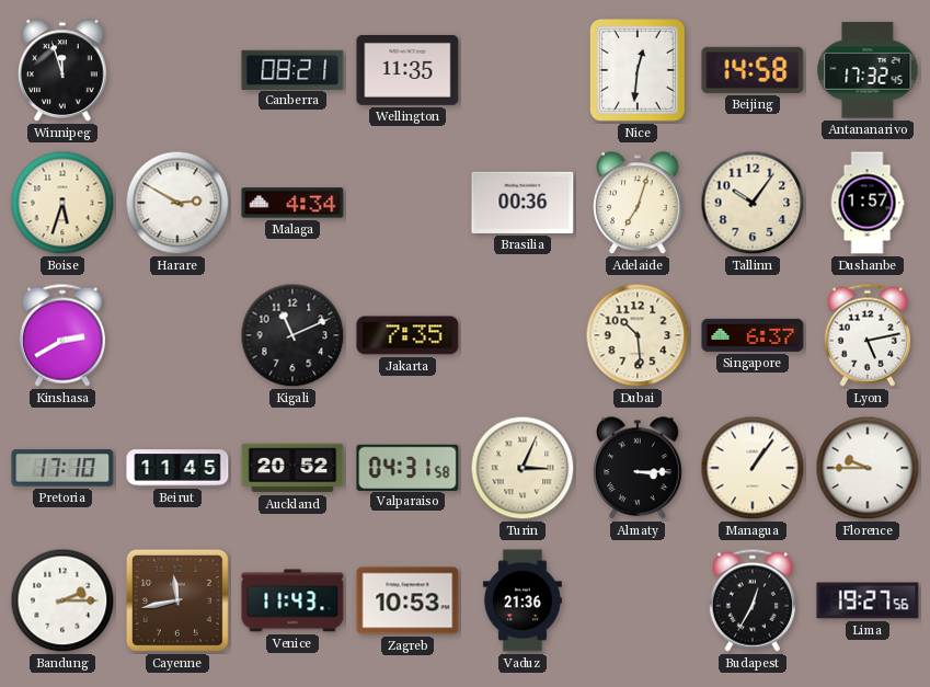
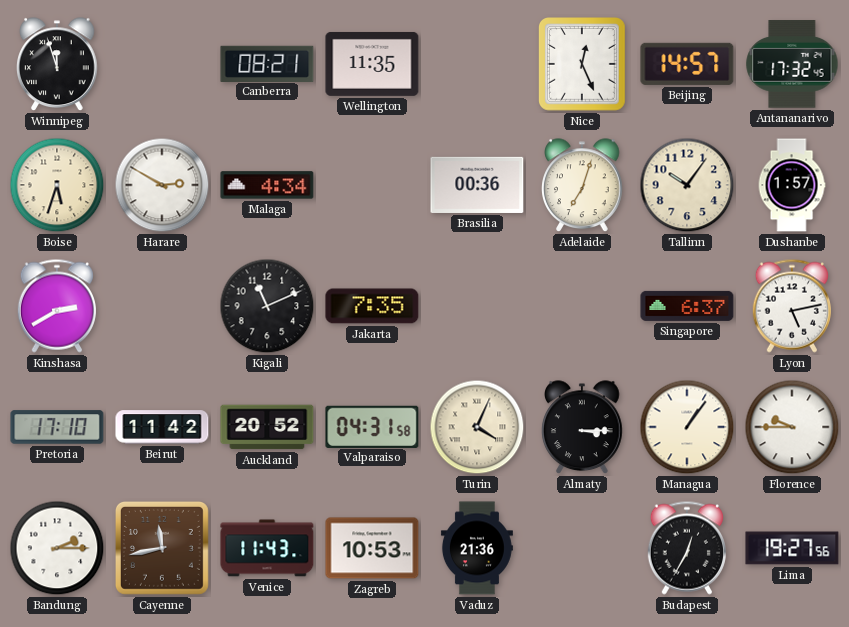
Nice: 12:31 -> 12:26
Beijing: 14:58 -> 14:57
Dubai: 10:29 -> none
Beirut: 11:45 -> 11:42
Turin: 3:04 -> 4:04
